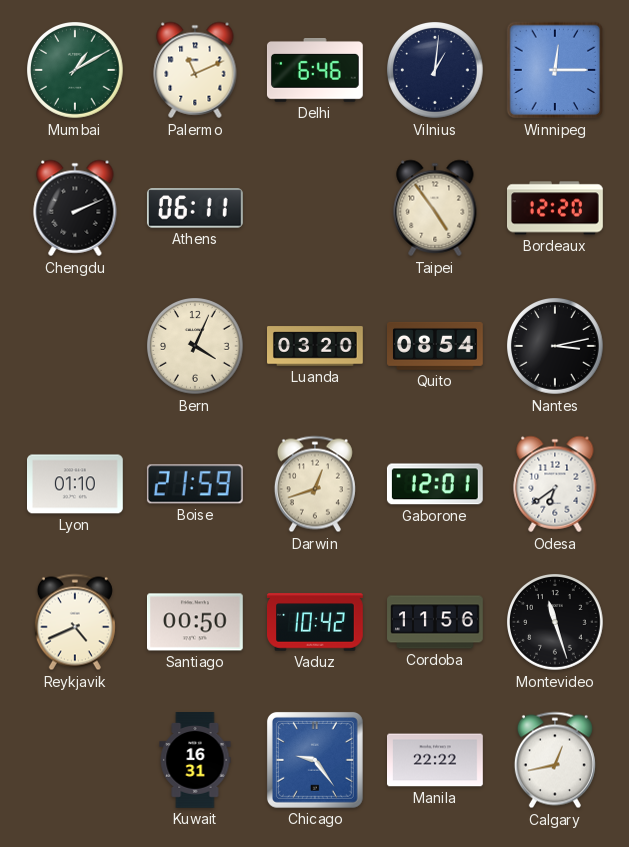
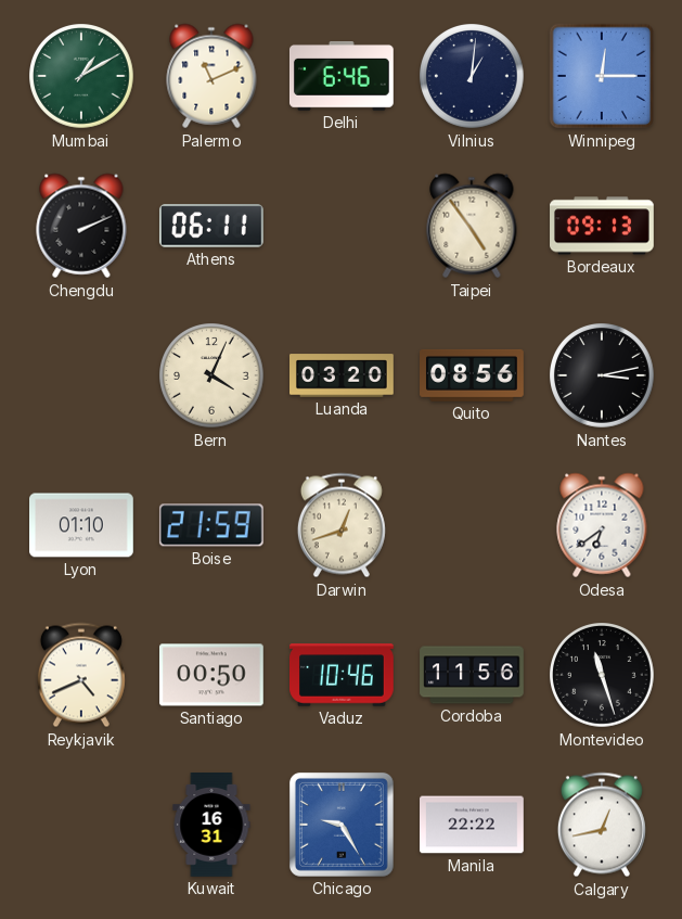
Bordeaux: 12:20 -> 09:13
Quito: 08:54 -> 08:56
Gaborone: 12:01 -> none
Vaduz: 10:42 -> 10:46
Chicago: 9:24 -> 9:25
